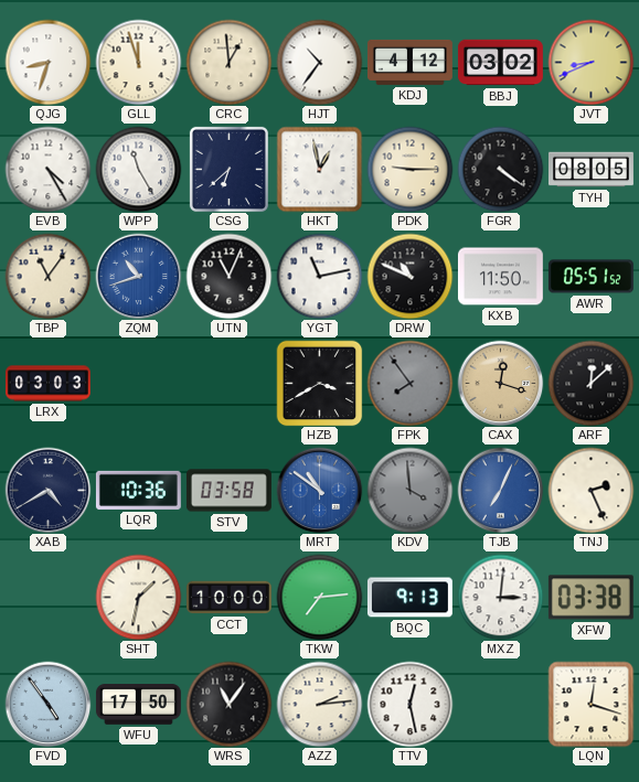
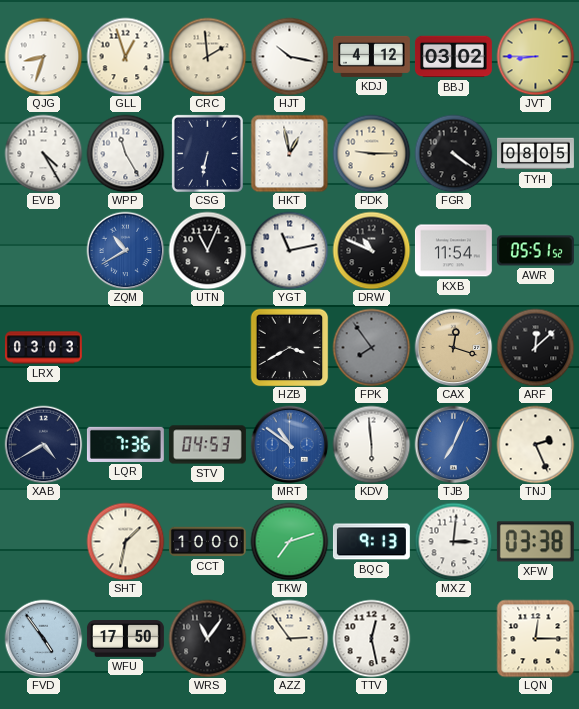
GLL: 11:57 -> 12:57
CRC: 12:59 -> 1:59
HJT: 10:36 -> 10:17
JVT: 8:41 -> 8:45
CSG: 6:38 -> 6:32
TBP: 11:06 -> none
ZQM: 10:42 -> 10:40
KXB: 11:50 -> 11:54
LQR: 10:36 -> 7:36
STV: 03:58 -> 04:53
KDV: 3:59 -> 5:59
KDV dial: grey -> white
TKW: 7:14 -> 7:12
AZZ: 2:14 -> 2:54
LQN: 12:18 -> 12:15
